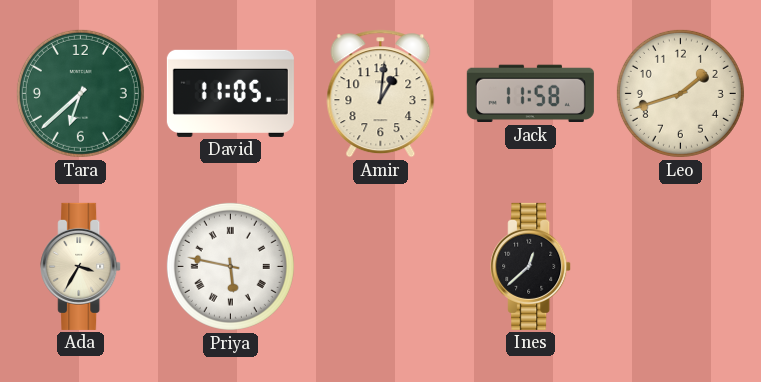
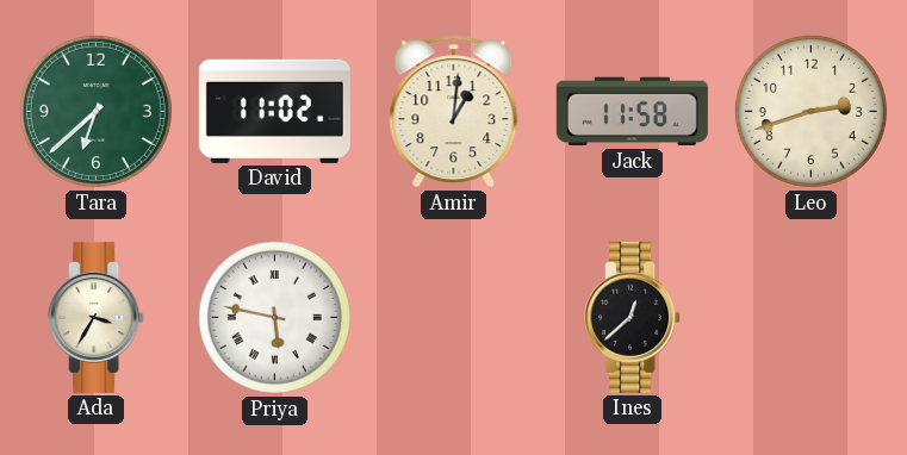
David: 11:05 -> 11:02
Leo: 1:42 -> 2:42
